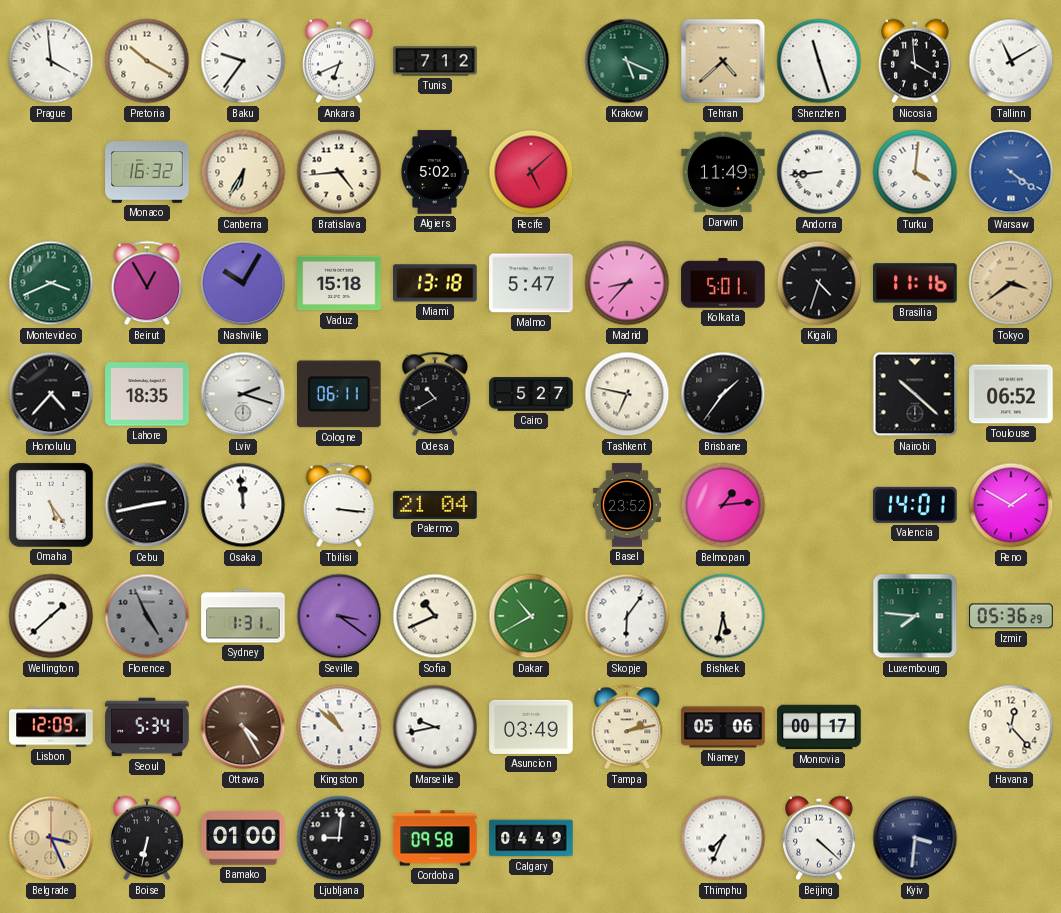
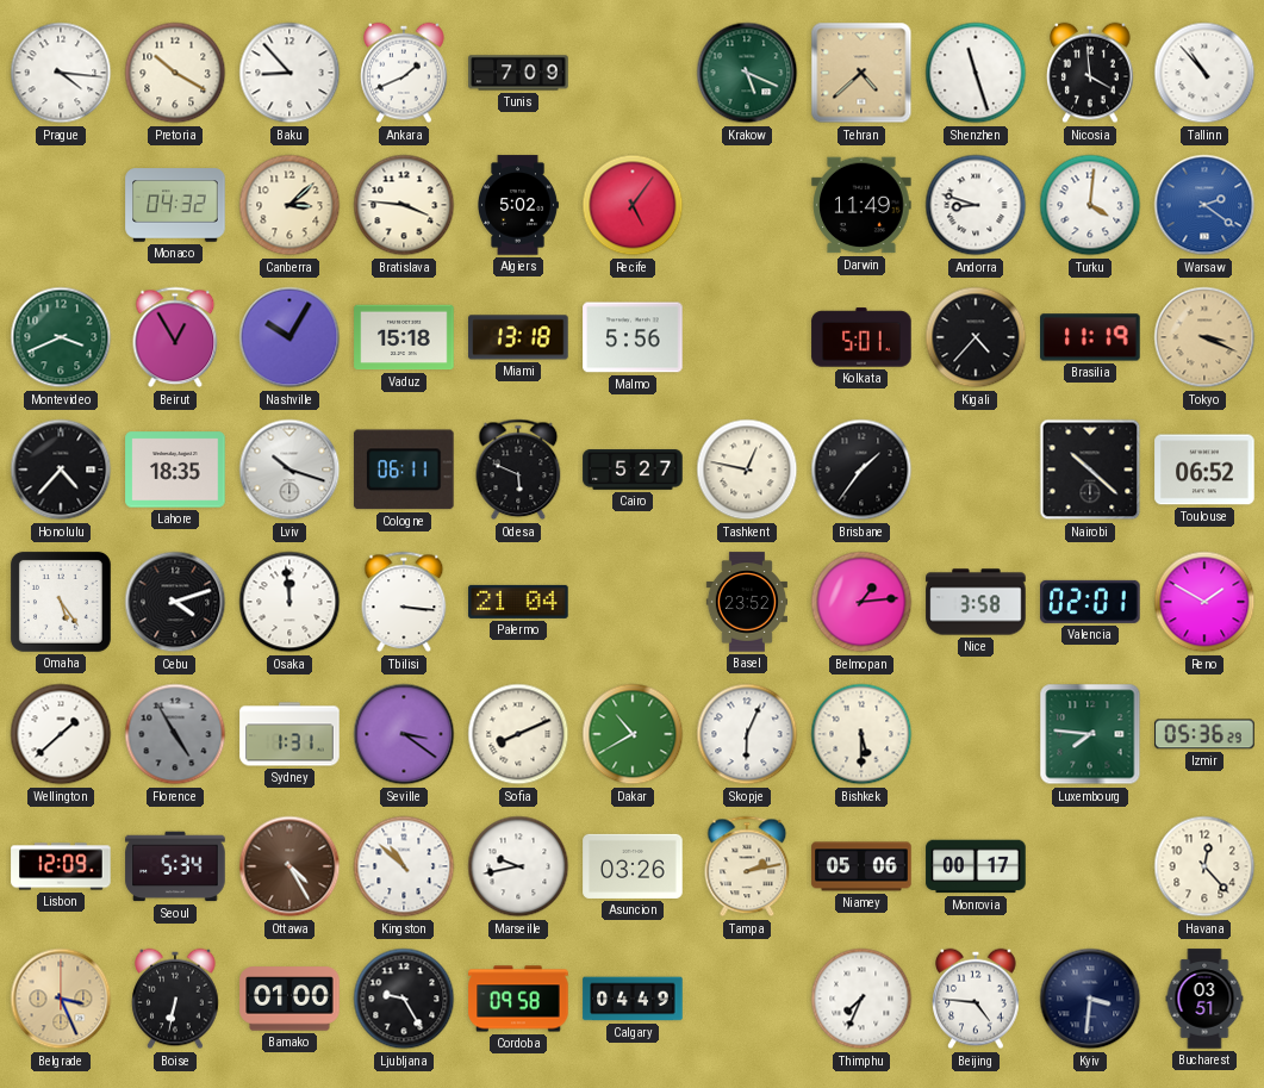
Prague: 3:59 -> 4:16
Baku: 9:36 -> 8:53
Ankara: 6:41 -> 1:41
Tunis: 7:12 -> 7:09
Tallinn: 11:10 -> 10:53
Monaco: 16:32 -> 04:32
Canberra: 6:35 -> 3:08
Bratislava: 4:44 -> 3:46
Recife: 5:08 -> 5:06
Andorra: 8:44 -> 8:48
Warsaw: 4:21 -> 2:21
Malmo: 5:47 -> 5:56
Madrid: 8:37 -> none
Kigali: 4:33 -> 4:37
Brasilia: 11:16 -> 11:19
Tokyo: 3:39 -> 3:19
Lviv: 2:18 -> 10:18
Odesa: 10:40 -> 5:49
Tashkent: 6:47 -> 12:47
Cebu: 2:43 -> 4:12
Nice: none -> 3:58
Valencia: 14:01 -> 02:01
Florence: 4:56 -> 4:55
Sofia: 10:41 -> 8:11
Skopje: 6:06 -> 6:04
Bishkek: 5:32 -> 5:30
Asuncion: 03:49 -> 03:26
Ljubljana: 9:01 -> 9:25
Beijing: 4:22 -> 4:46
Bucharest: none -> 03:51
